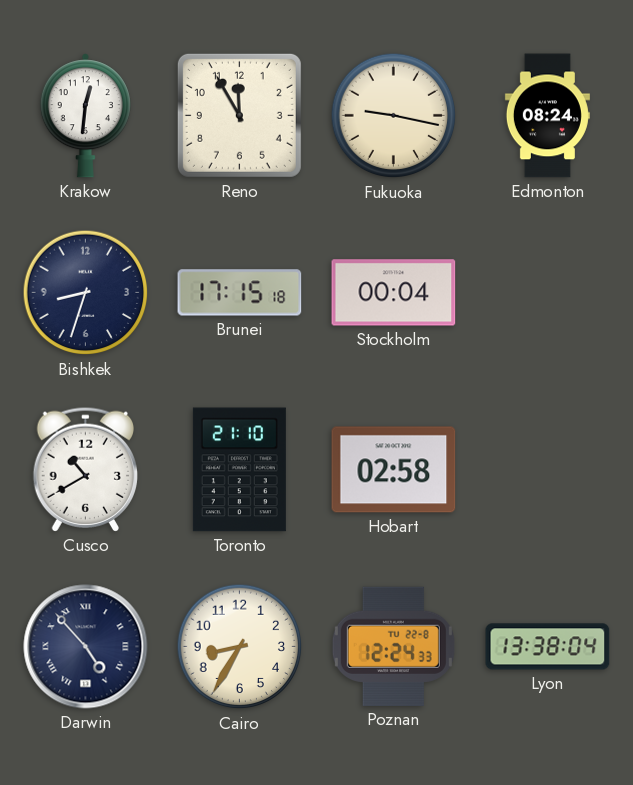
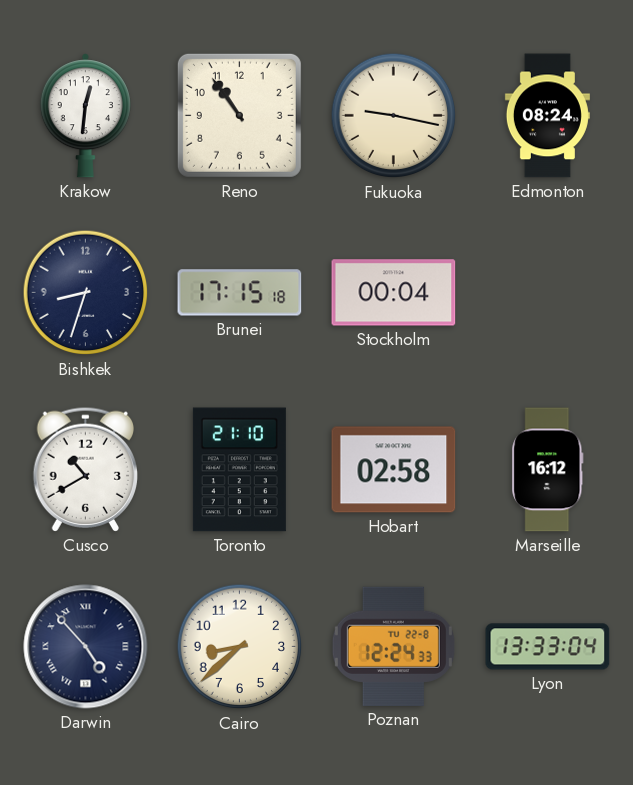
Reno: 11:55 -> 10:54
Marseille: none -> 16:12
Cairo: 8:35 -> 8:38
Lyon: 13:38 -> 13:33
